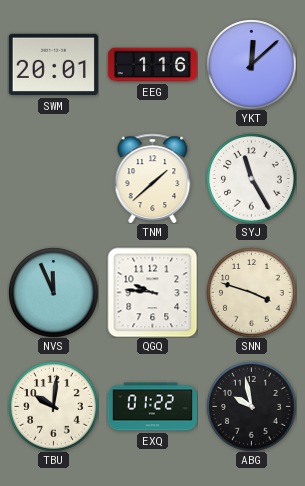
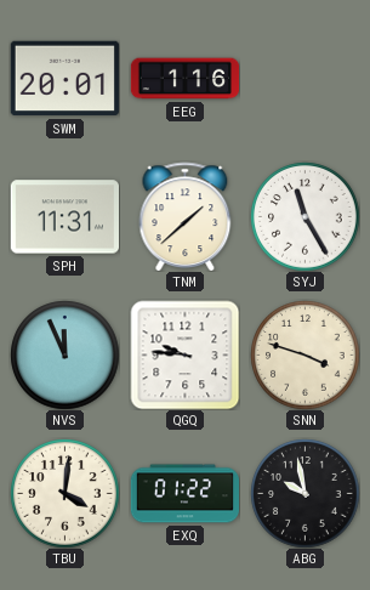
YKT: 12:08 -> none
SPH: none -> 11:31
TBU: 10:01 -> 4:01
